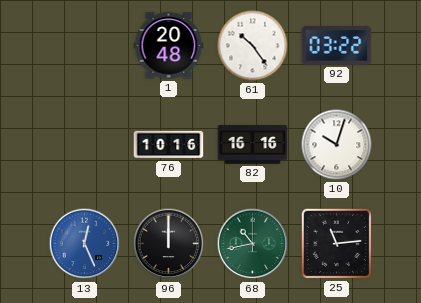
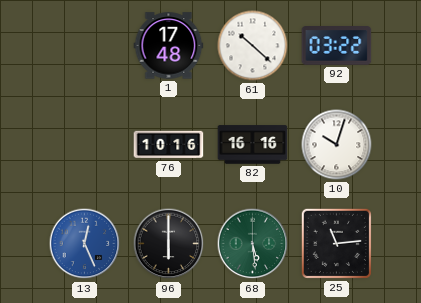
1: 20:48 -> 17:48
61: 10:24 -> 10:22
96: 12:00 -> 6:00
68: 10:43 -> 5:29
